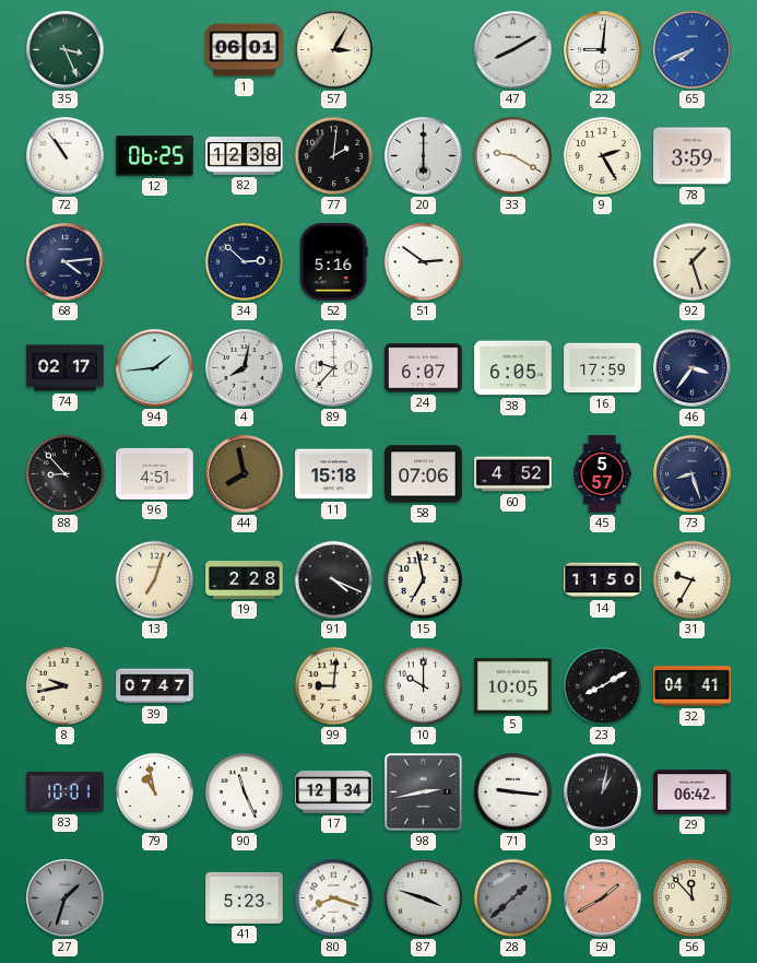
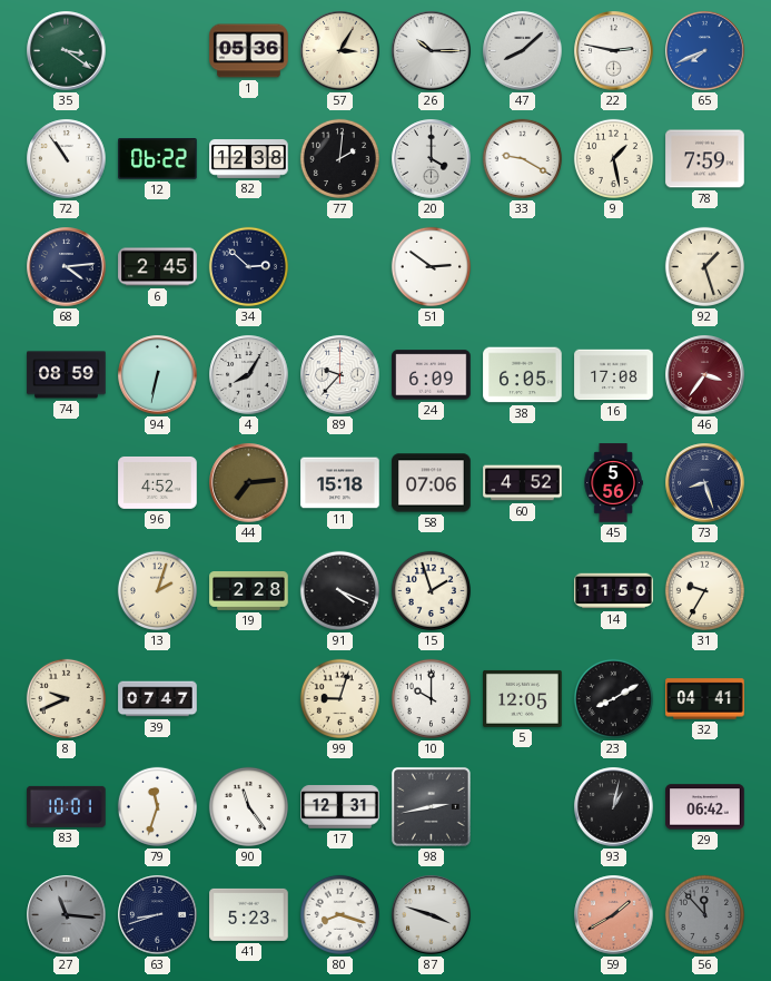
35: 3:26 -> 3:21
1: 06:01 -> 05:36
26: none -> 10:15
47: 8:10 -> 8:08
22: 9:01 -> 2:47
12: 06:25 -> 06:22
20: 6:00 -> 4:00
9: 2:25 -> 1:28
78: 3:59 -> 7:59
6: none -> 2:45
52: 5:16 -> none
74: 02:17 -> 08:59
94: 1:44 -> 6:32
4: 8:02 -> 8:05
24: 6:07 -> 6:09
16: 17:59 -> 17:08
46 dial: navy -> burgundy
88: 8:53 -> none
96: 4:51 -> 4:52
44: 7:58 -> 7:14
45: 5:57 -> 5:56
13: 7:03 -> 2:03
15: 6:58 -> 1:57
8: 9:43 -> 9:41
99: 9:01 -> 9:03
5: 10:05 -> 12:05
79: 10:58 -> 11:33
90: 11:26 -> 11:24
17: 12:34 -> 12:31
71: 9:16 -> none
27: 1:33 -> 11:16
63: none -> 8:42
28: 1:38 -> none
56 dial: cream -> grey
